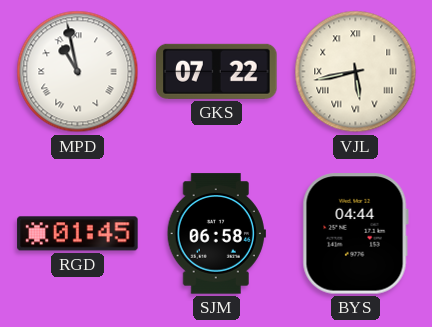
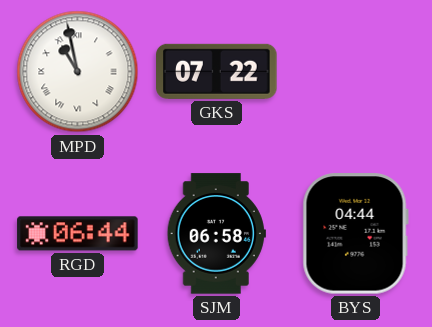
VJL: 5:43 -> none
RGD: 01:45 -> 06:44
